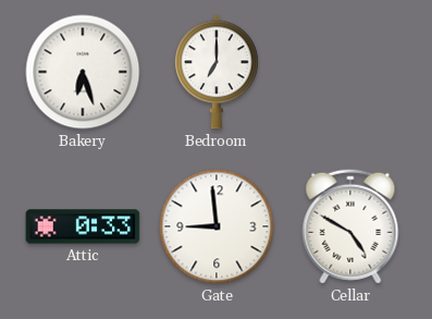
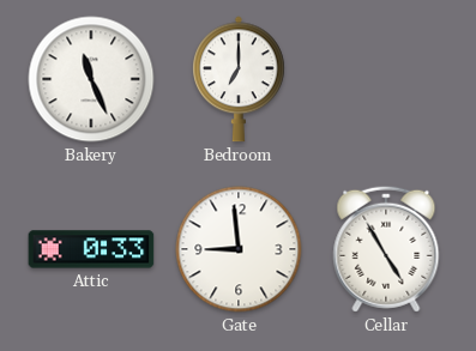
Bakery: 6:27 -> 11:26
Cellar: 4:50 -> 4:55
